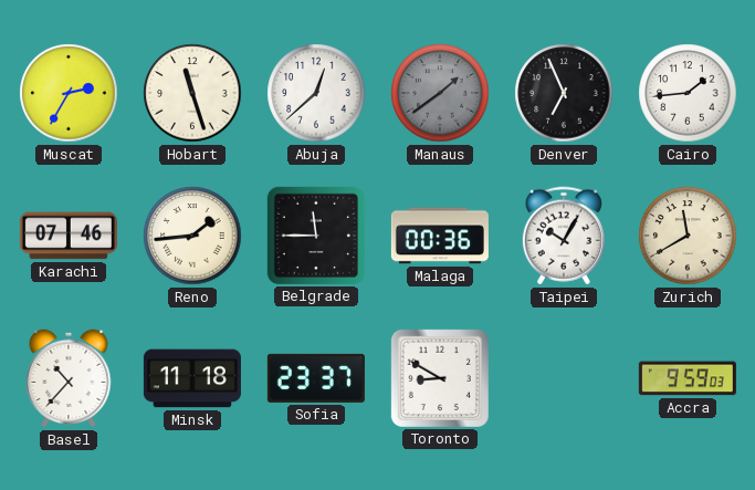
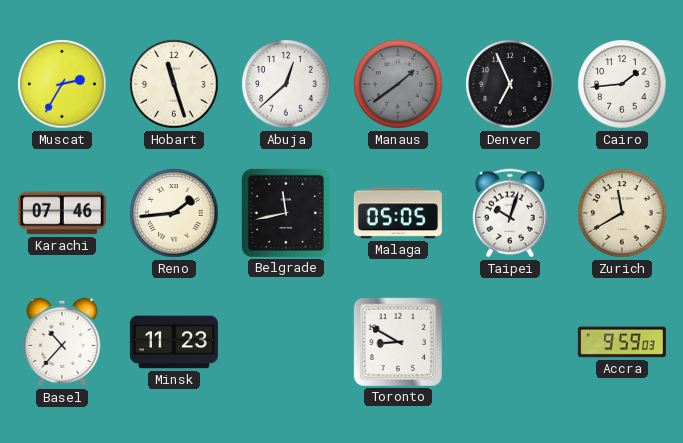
Belgrade: 11:45 -> 11:43
Malaga: 00:36 -> 05:05
Taipei: 10:05 -> 10:03
Minsk: 11:18 -> 11:23
Sofia: 23:37 -> none
